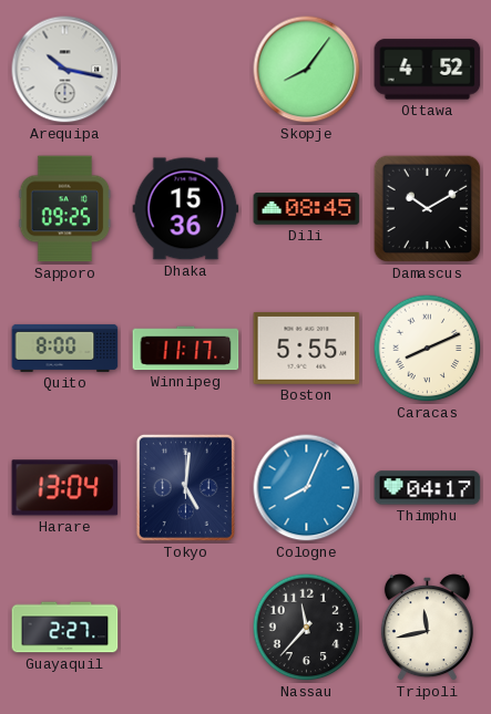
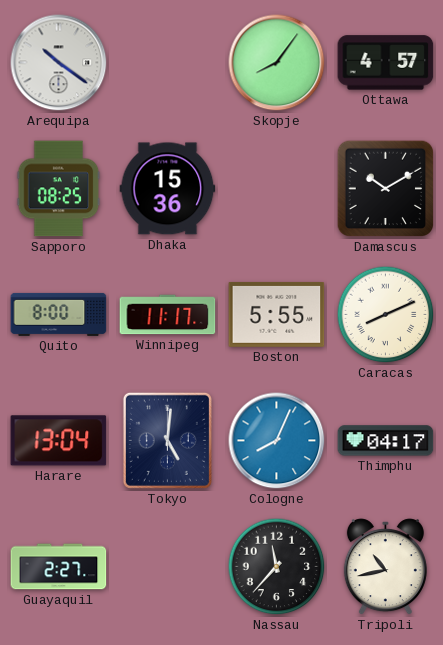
Arequipa: 10:17 -> 10:21
Ottawa: 4:52 -> 4:57
Sapporo: 09:25 -> 08:25
Dili: 08:45 -> none
Tripoli: 11:43 -> 10:43
